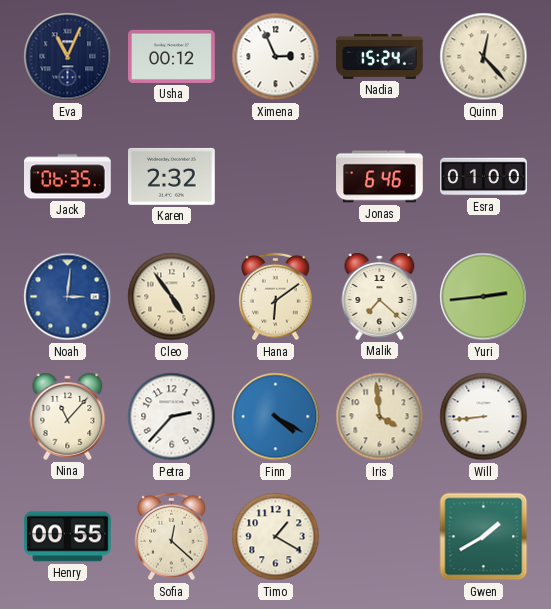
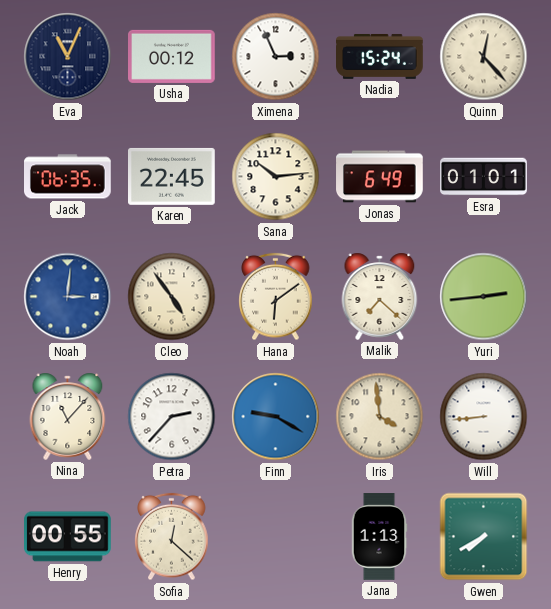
Karen: 2:32 -> 22:45
Sana: none -> 10:14
Jonas: 6:46 -> 6:49
Esra: 01:00 -> 01:01
Finn: 4:20 -> 9:20
Timo: 1:20 -> none
Jana: none -> 1:13
Gwen: 1:40 -> 7:40
